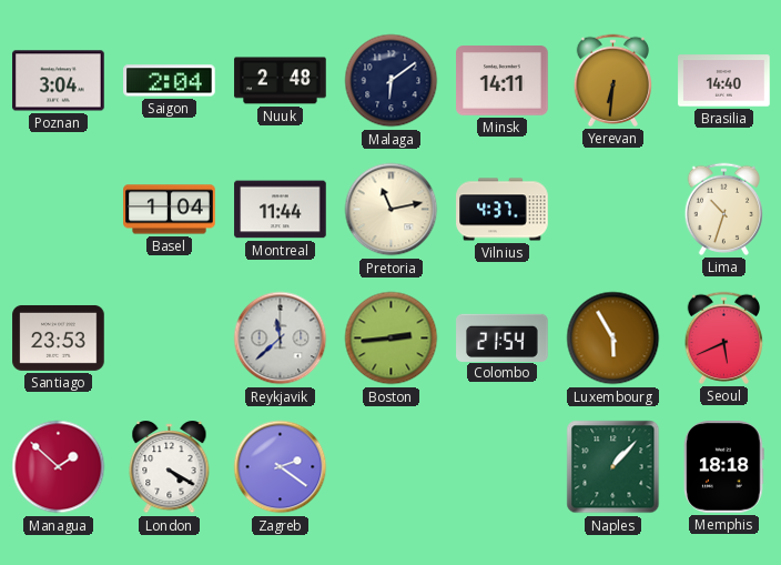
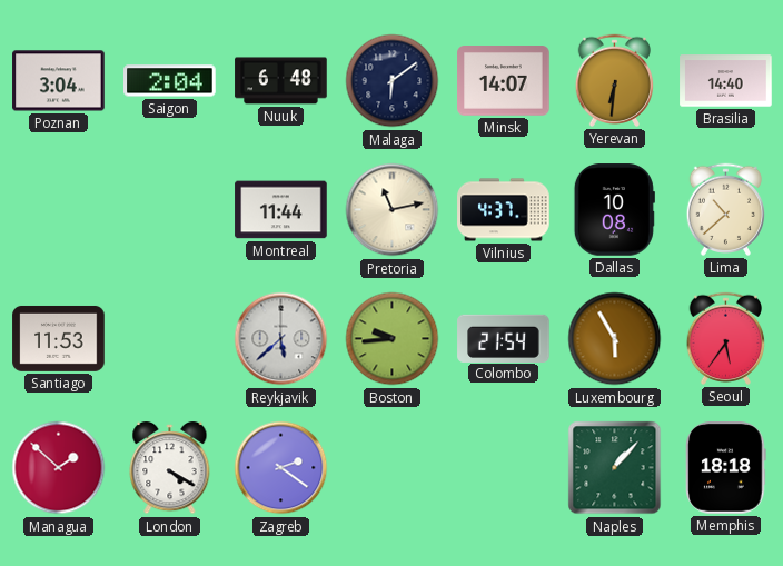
Nuuk: 2:48 -> 6:48
Minsk: 14:11 -> 14:07
Basel: 1:04 -> none
Dallas: none -> 10:08
Lima: 10:33 -> 10:38
Santiago: 23:53 -> 11:53
Reykjavik: 11:38 -> 5:38
Boston: 2:44 -> 9:44
Seoul: 5:41 -> 5:36
